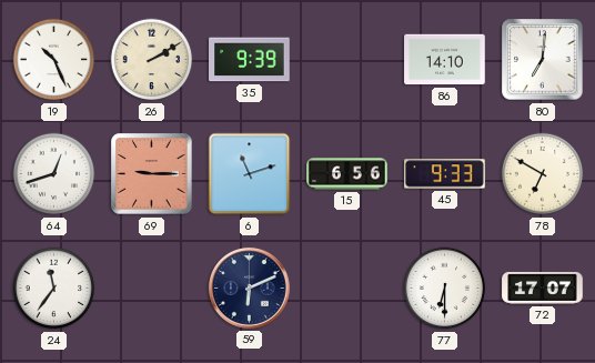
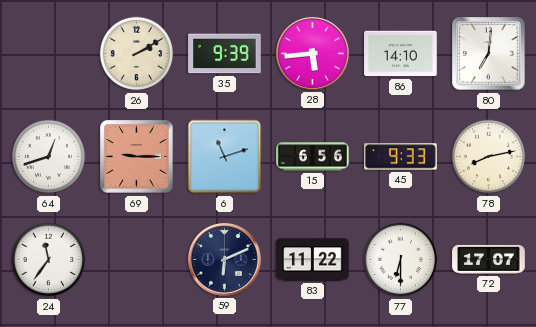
19: 10:26 -> none
28: none -> 5:44
78: 6:50 -> 8:13
83: none -> 11:22
